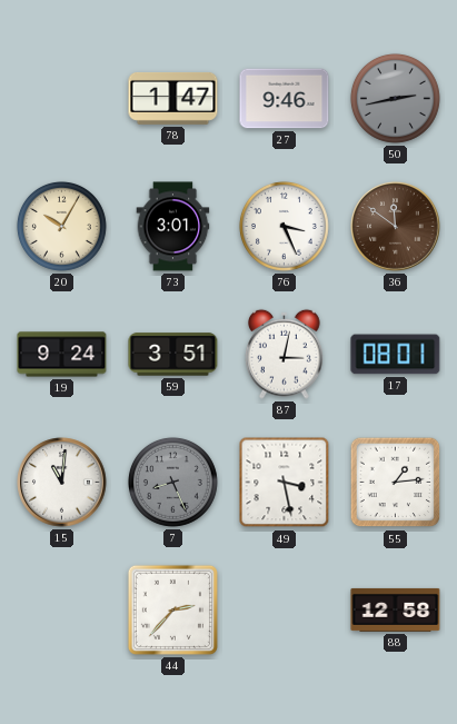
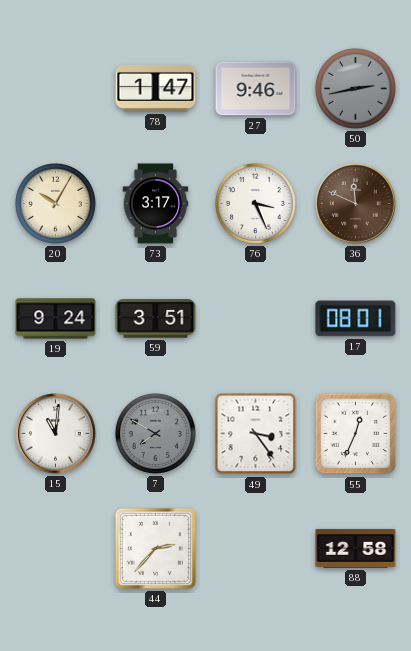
73: 3:01 -> 3:17
36: 11:51 -> 11:49
87: 3:02 -> none
7: 8:26 -> 7:50
49: 3:28 -> 3:24
55: 1:14 -> 12:34
